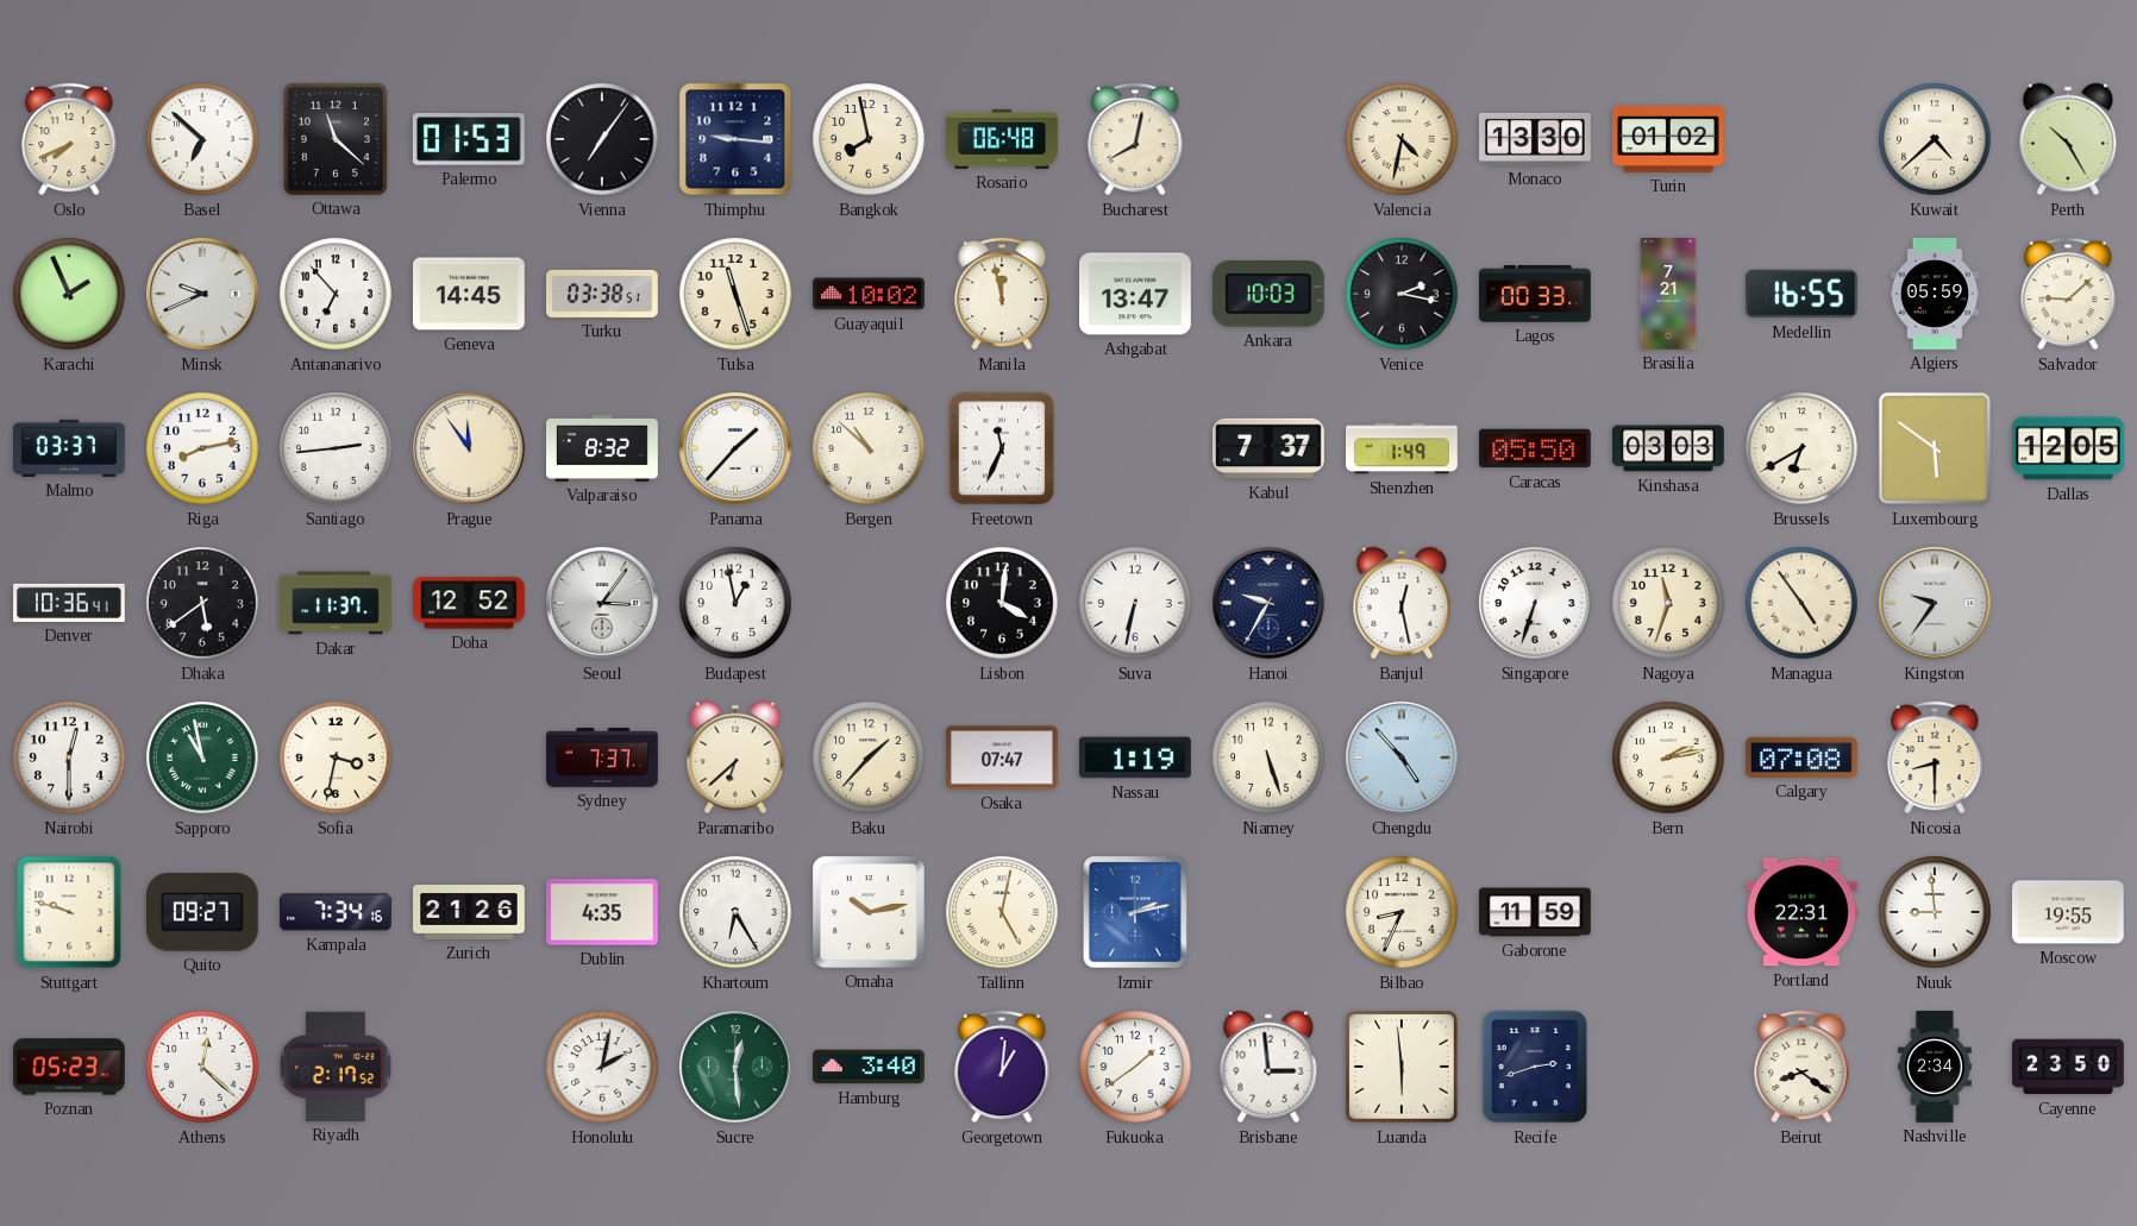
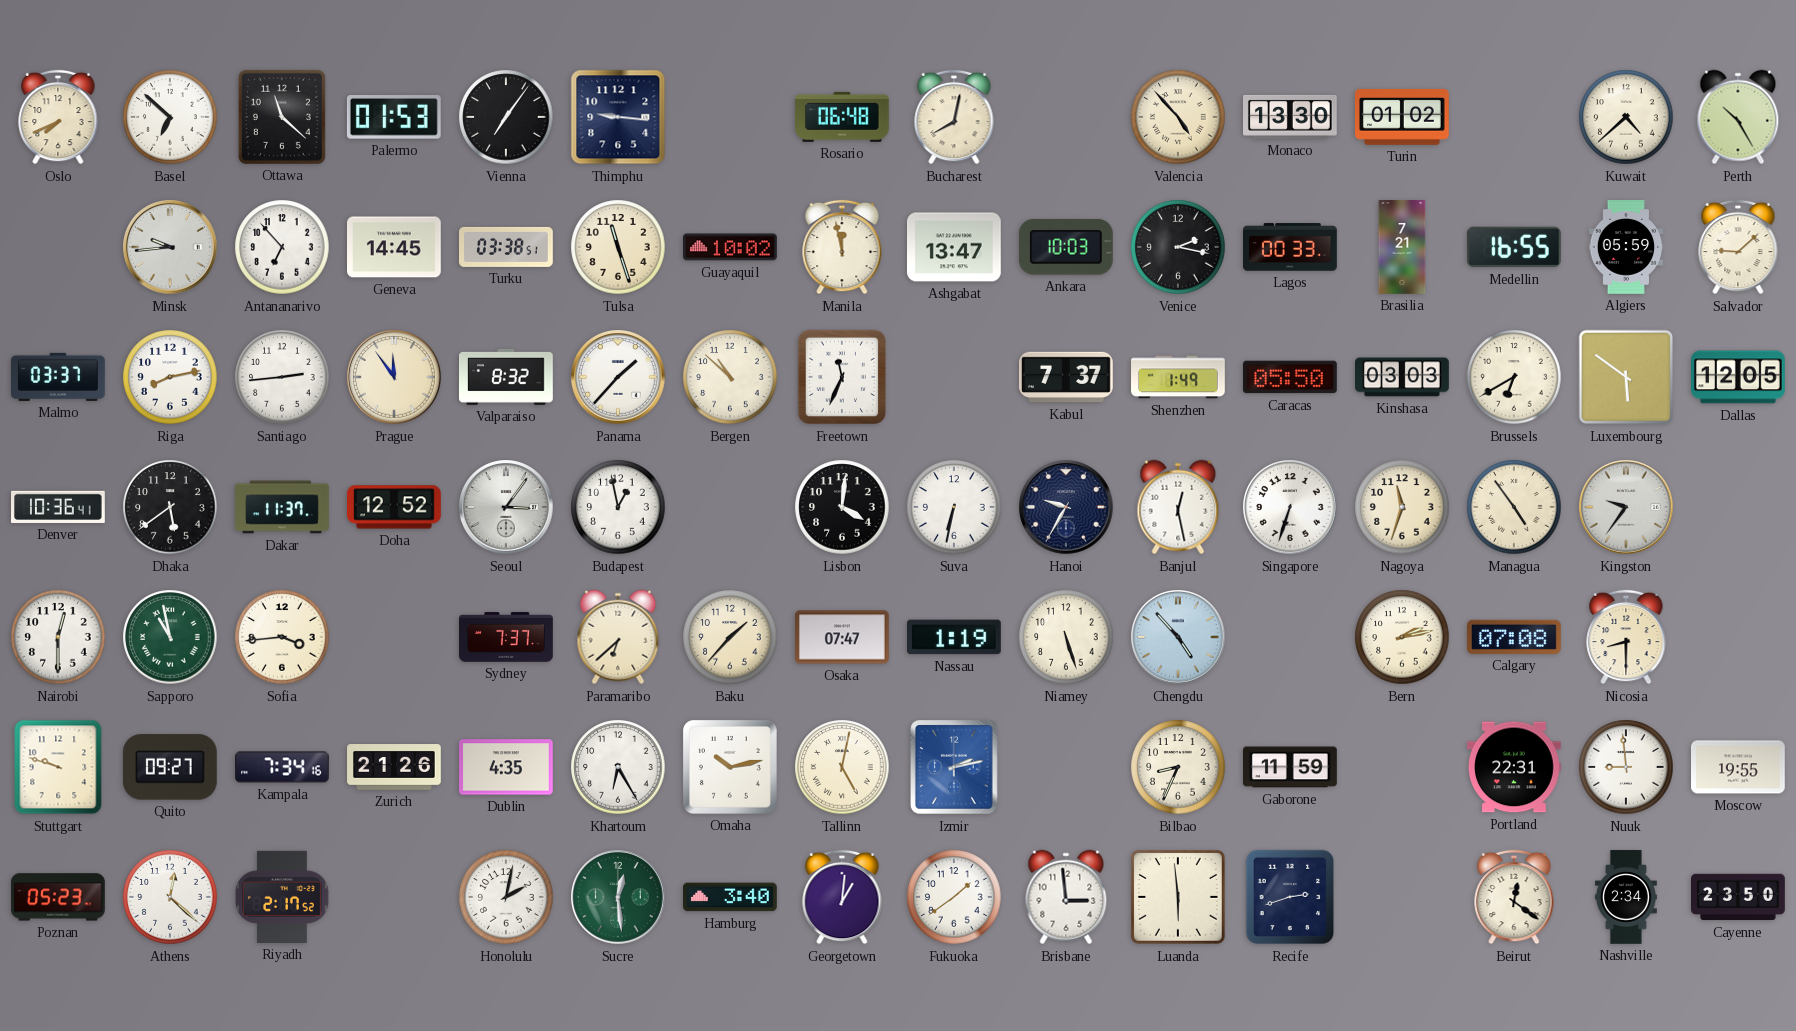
Bangkok: 7:58 -> none
Valencia: 4:32 -> 4:53
Karachi: 1:56 -> none
Minsk: 9:41 -> 9:44
Sofia: 3:32 -> 3:44
Beirut: 8:21 -> 12:21
